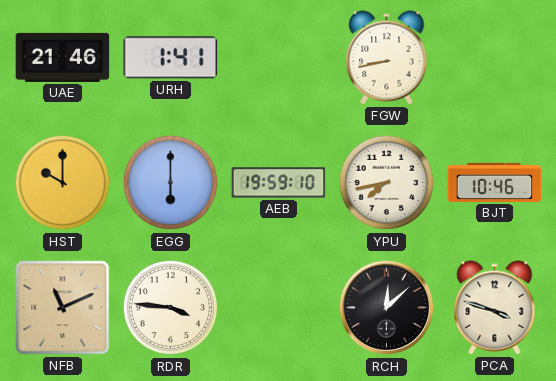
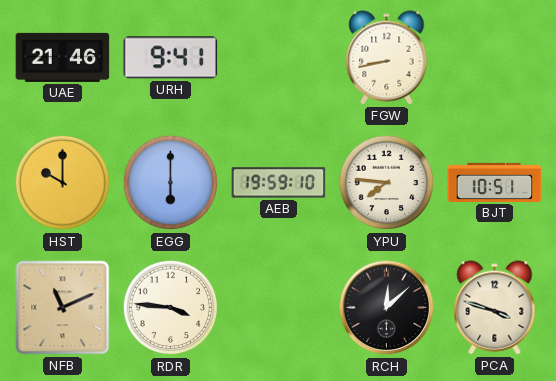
URH: 1:41 -> 9:41
YPU: 7:43 -> 7:46
BJT: 10:46 -> 10:51
